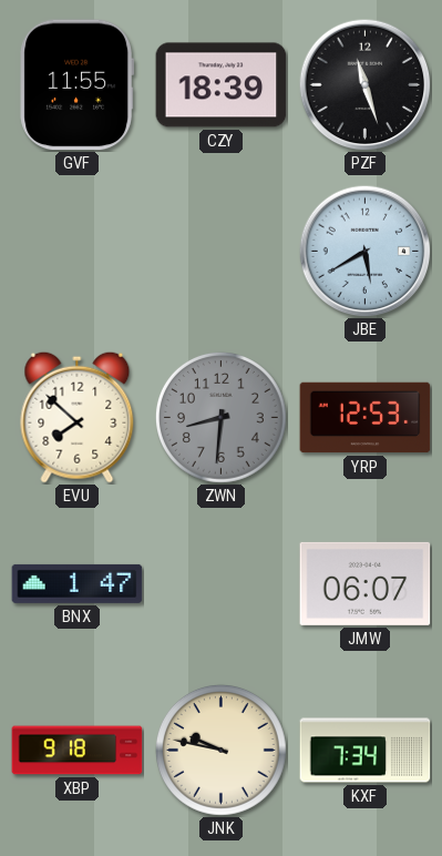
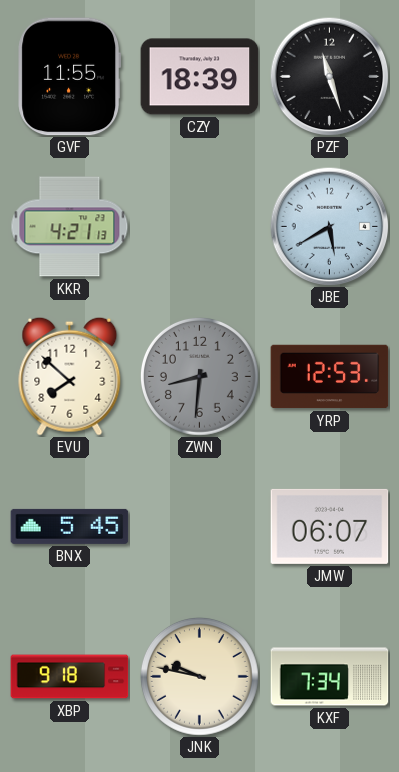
KKR: none -> 4:21
BNX: 1:47 -> 5:45
